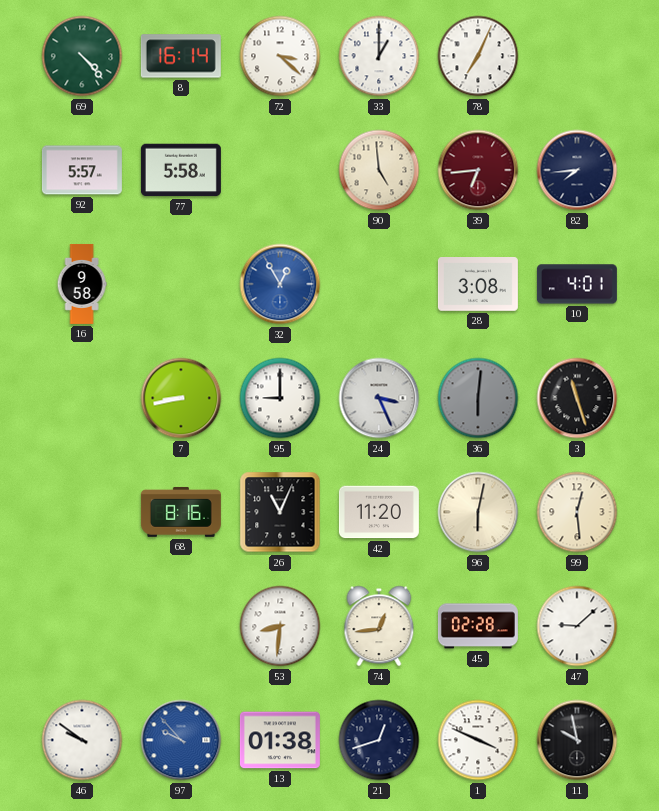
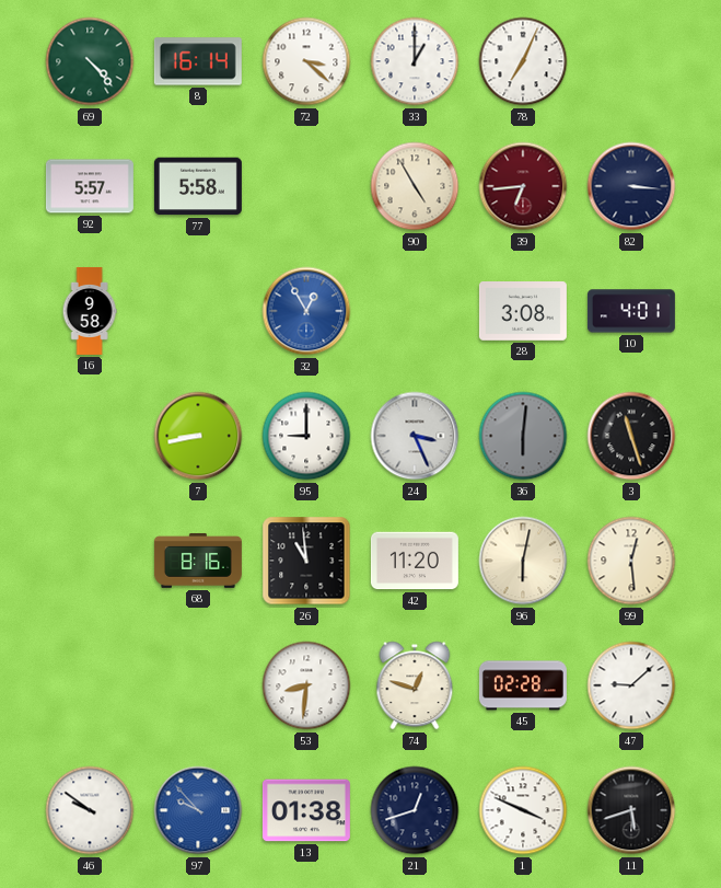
90: 4:59 -> 4:55
82: 7:44 -> 3:16
26: 11:04 -> 10:59
74: 12:44 -> 12:48
11: 9:58 -> 5:42
